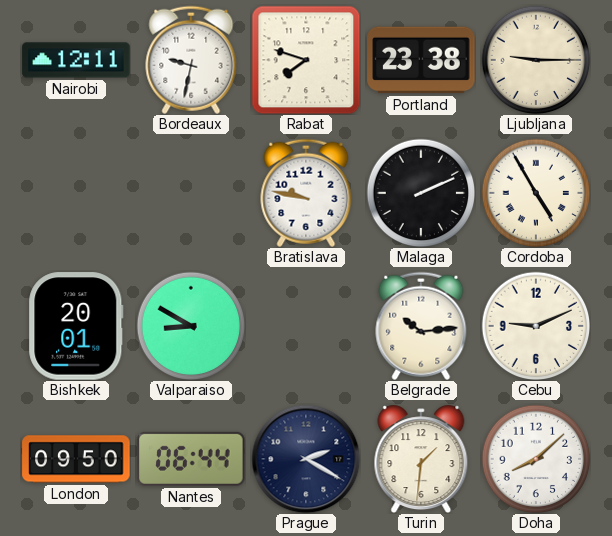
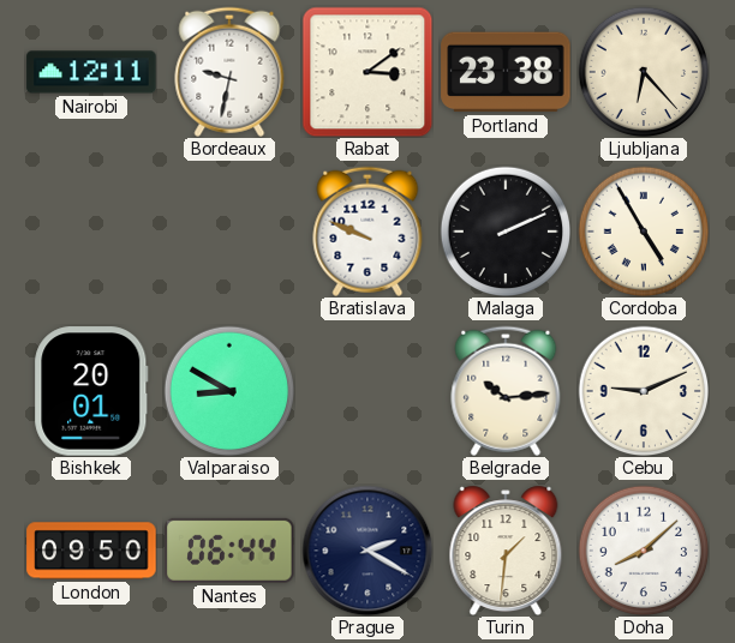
Rabat: 7:48 -> 3:09
Ljubljana: 9:15 -> 6:23
Bratislava: 9:47 -> 9:49
